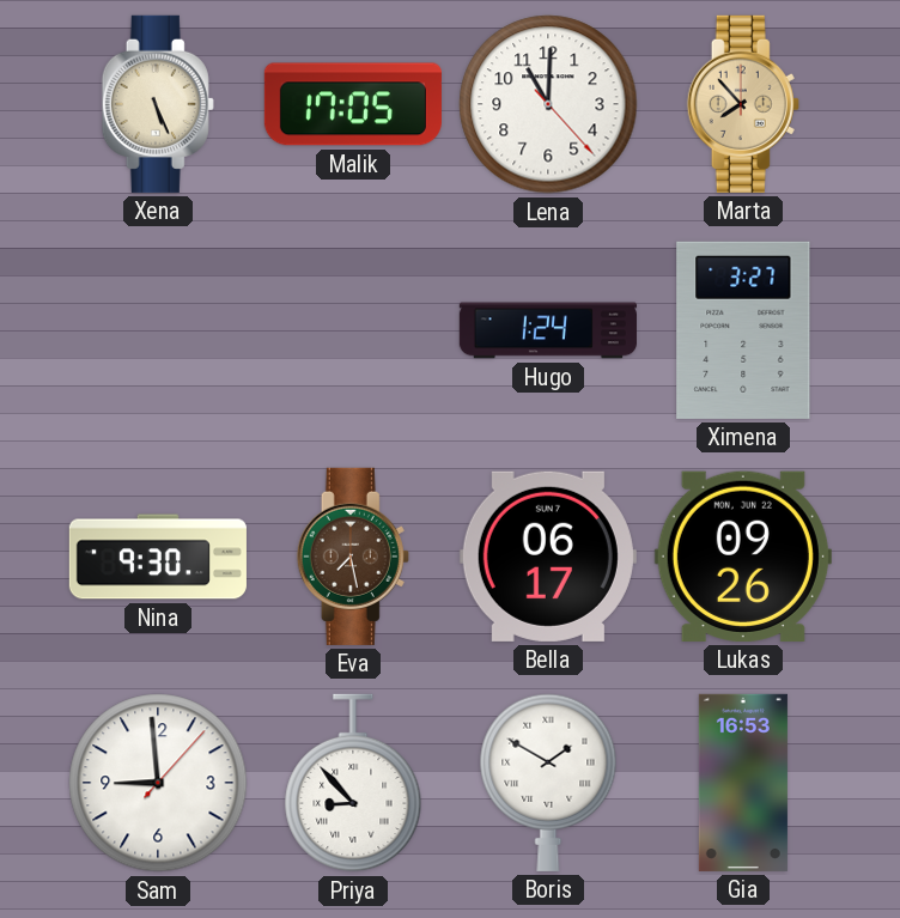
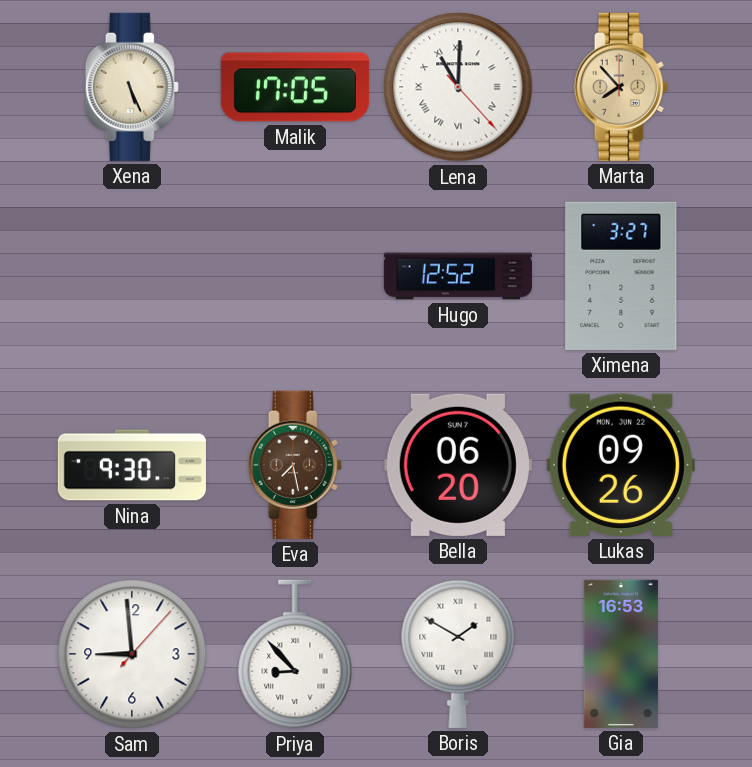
Lena numerals: Arabic -> Roman
Hugo: 1:24 -> 12:52
Bella: 06:17 -> 06:20
